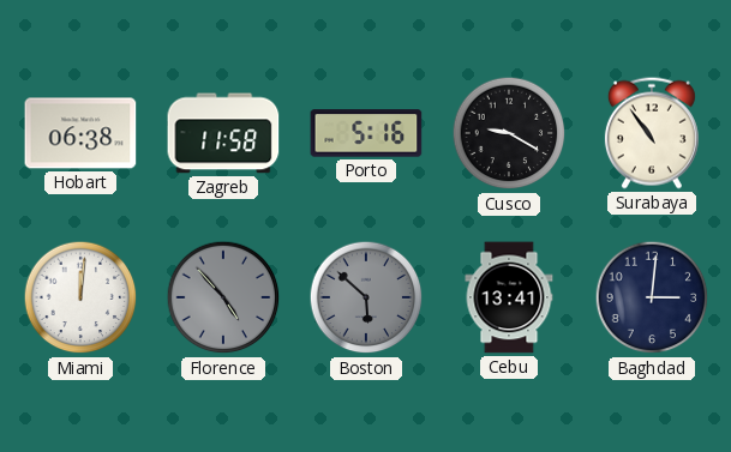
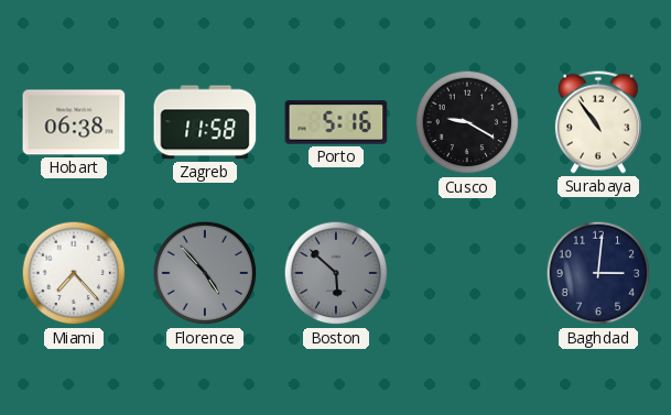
Miami: 12:01 -> 7:23
Cebu: 13:41 -> none
